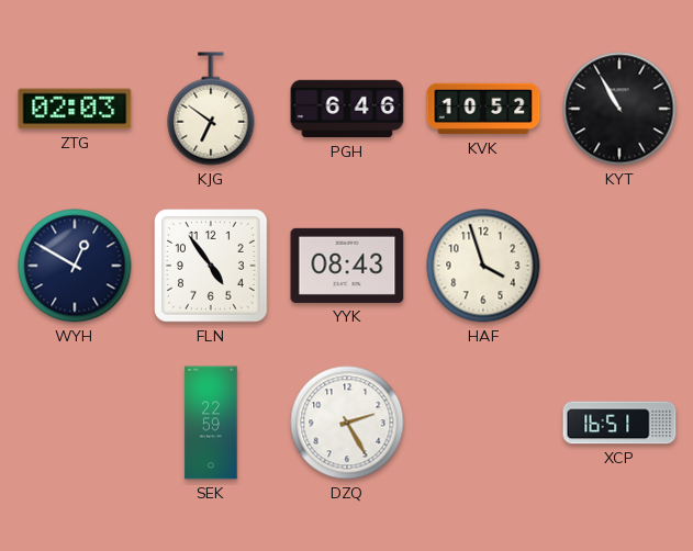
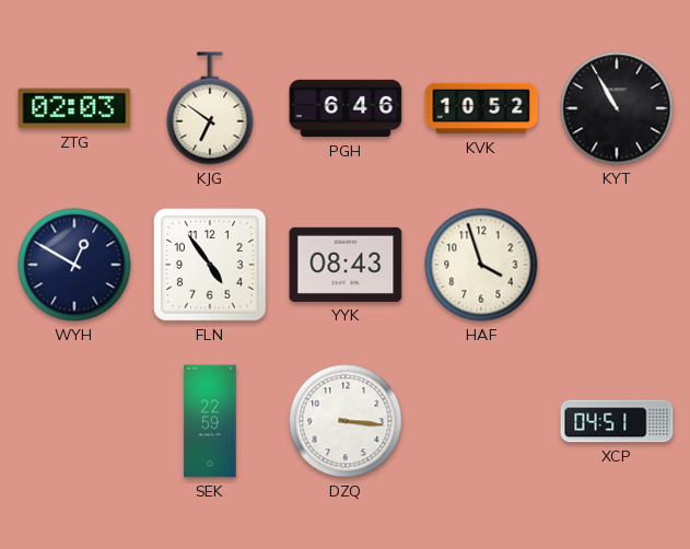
DZQ: 2:25 -> 3:16
XCP: 16:51 -> 04:51
